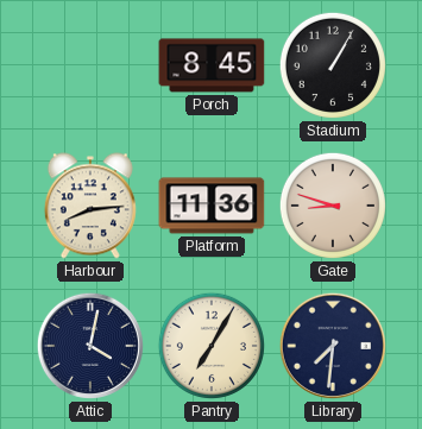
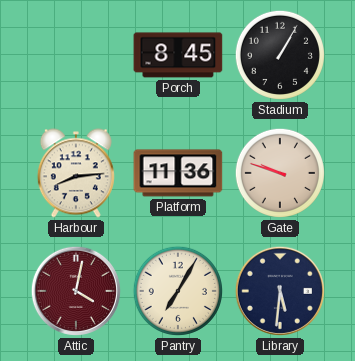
Gate: 8:48 -> 9:48
Attic dial: navy -> burgundy
Library: 7:31 -> 5:31
